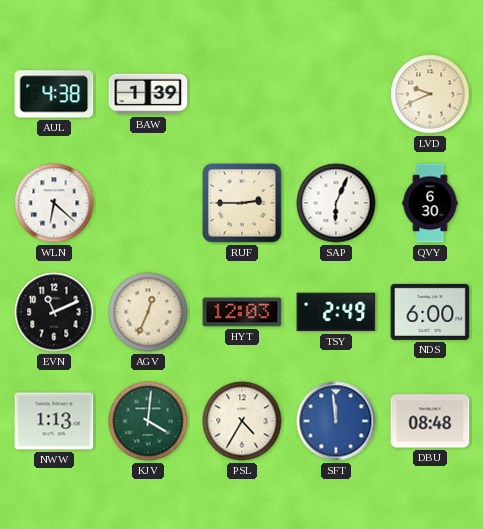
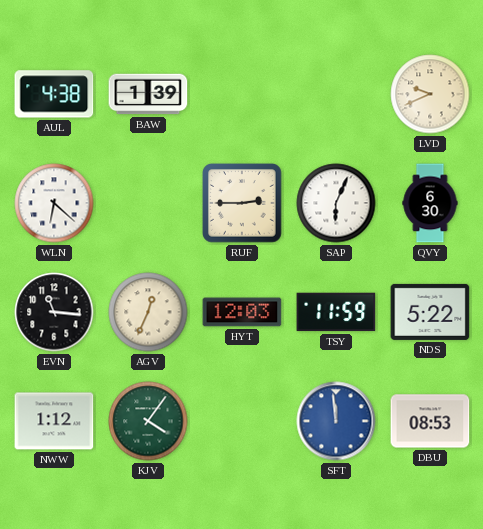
EVN: 11:11 -> 11:16
TSY: 2:49 -> 11:59
NDS: 6:00 -> 5:22
NWW: 1:13 -> 1:12
KJV: 4:01 -> 4:06
PSL: 4:35 -> none
DBU: 08:48 -> 08:53
